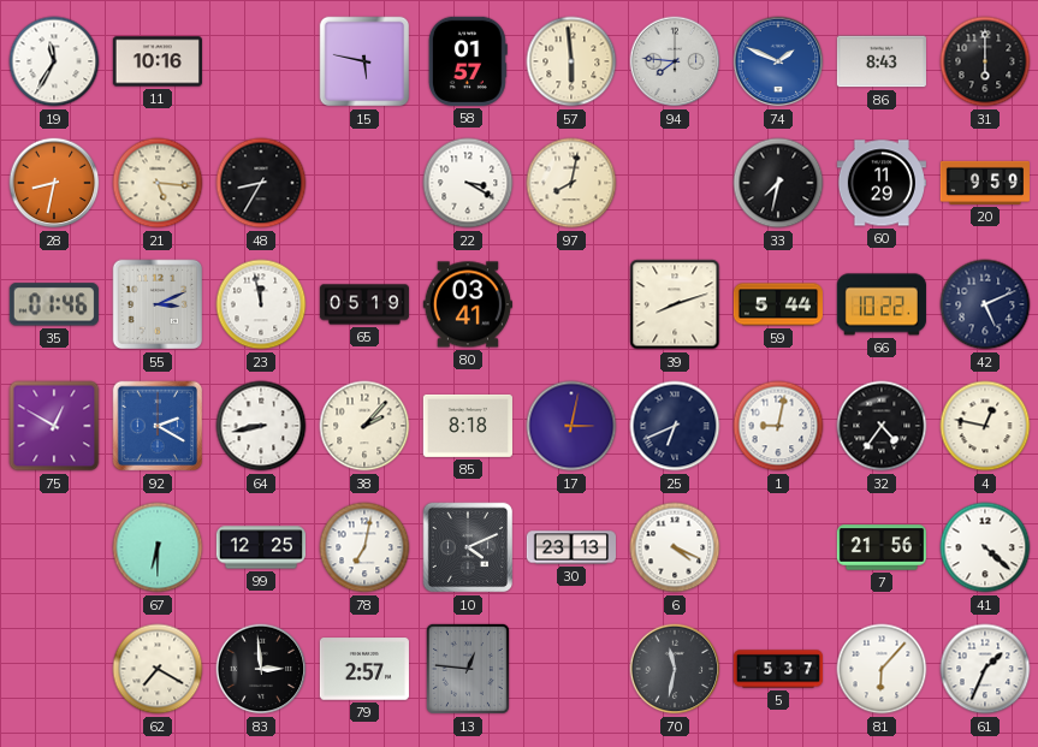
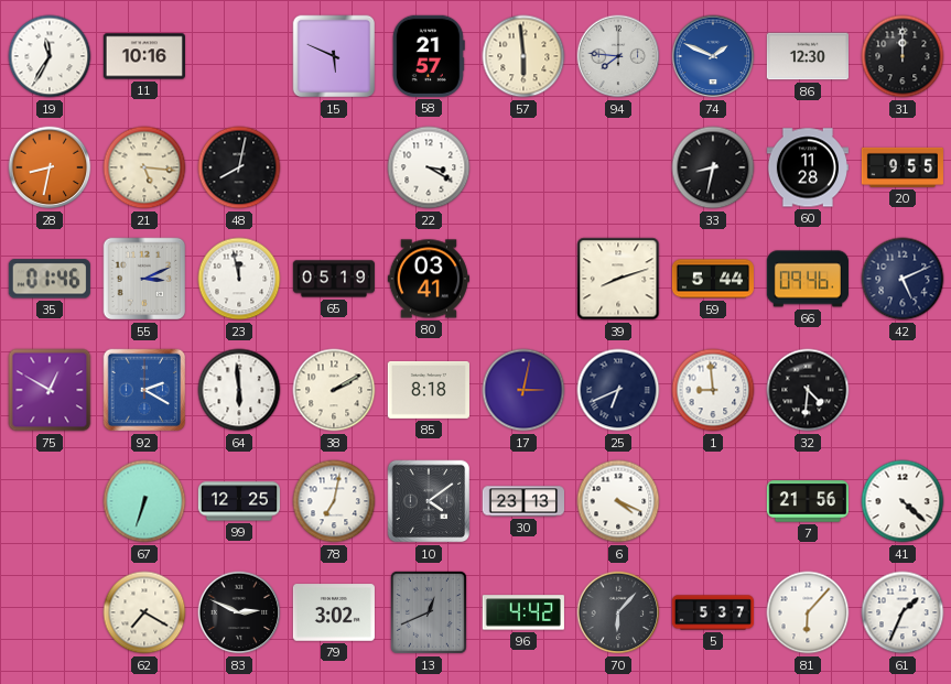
15: 5:47 -> 5:49
58: 01:57 -> 21:57
86: 8:43 -> 12:30
31: 6:00 -> 12:00
48: 8:35 -> 8:02
97: 8:02 -> none
33: 7:32 -> 8:32
60: 11:29 -> 11:28
20: 9:59 -> 9:55
66: 10:22 -> 09:46
64: 8:43 -> 5:59
38: 2:07 -> 2:10
1: 9:02 -> 8:59
32: 4:36 -> 4:31
4: 12:47 -> none
67: 6:30 -> 6:33
10: 4:11 -> 4:09
83: 2:59 -> 2:49
79: 2:57 -> 3:02
13: 12:46 -> 12:41
96: none -> 4:42
70: 11:32 -> 6:07
